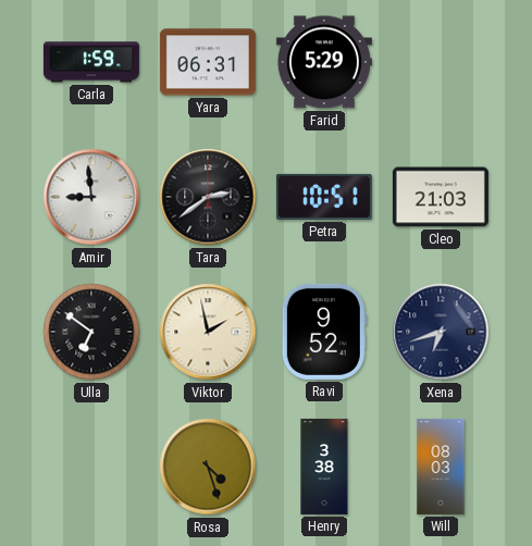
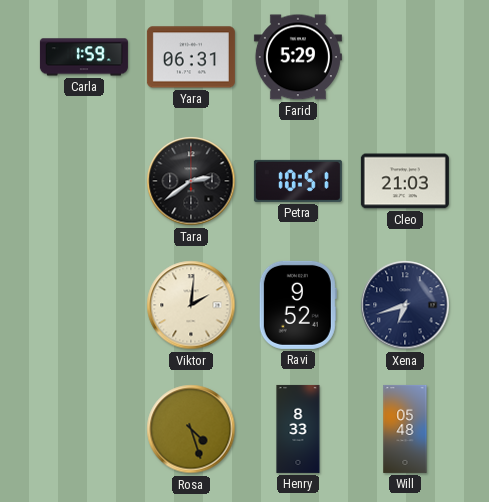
Amir: 8:59 -> none
Ulla: 6:51 -> none
Viktor: 1:58 -> 2:01
Henry: 3:38 -> 8:33
Will: 08:03 -> 05:48
